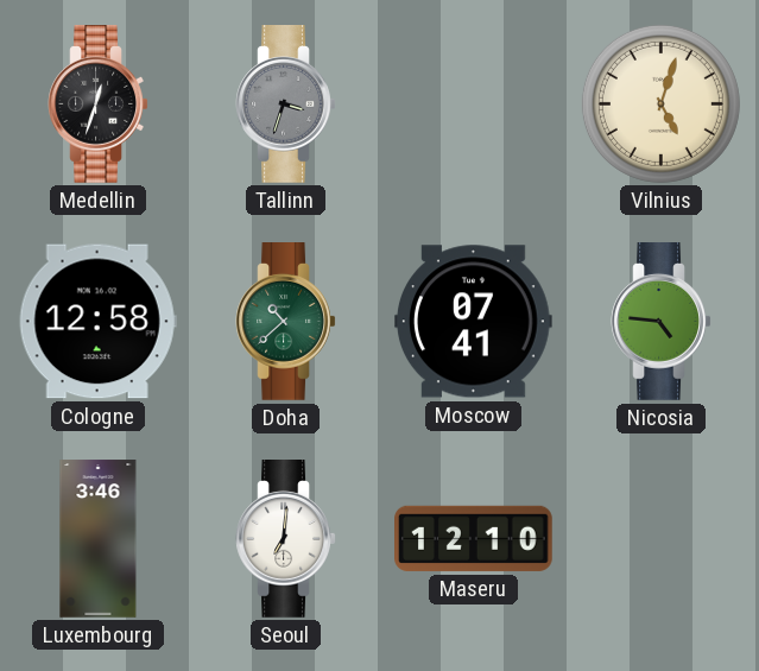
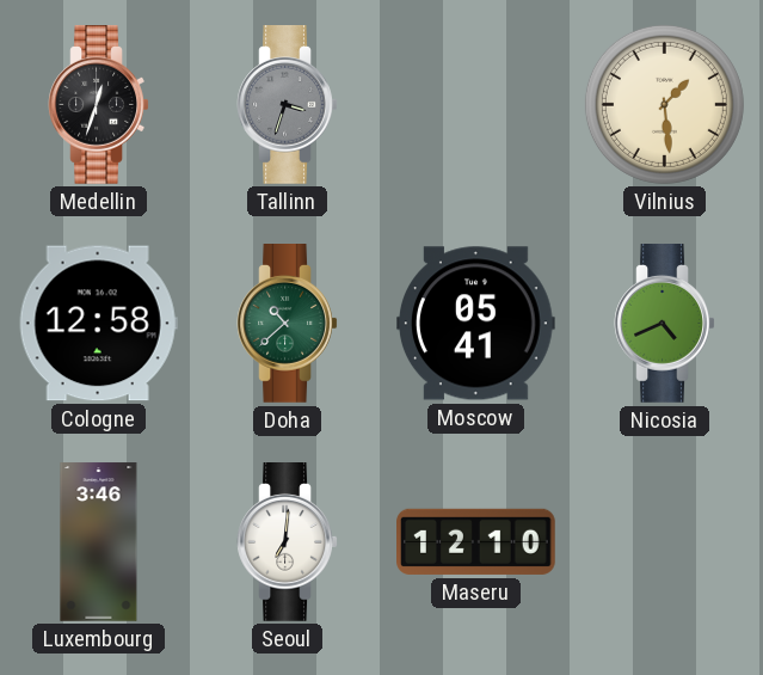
Vilnius: 5:03 -> 1:29
Moscow: 07:41 -> 05:41
Nicosia: 4:46 -> 4:41
